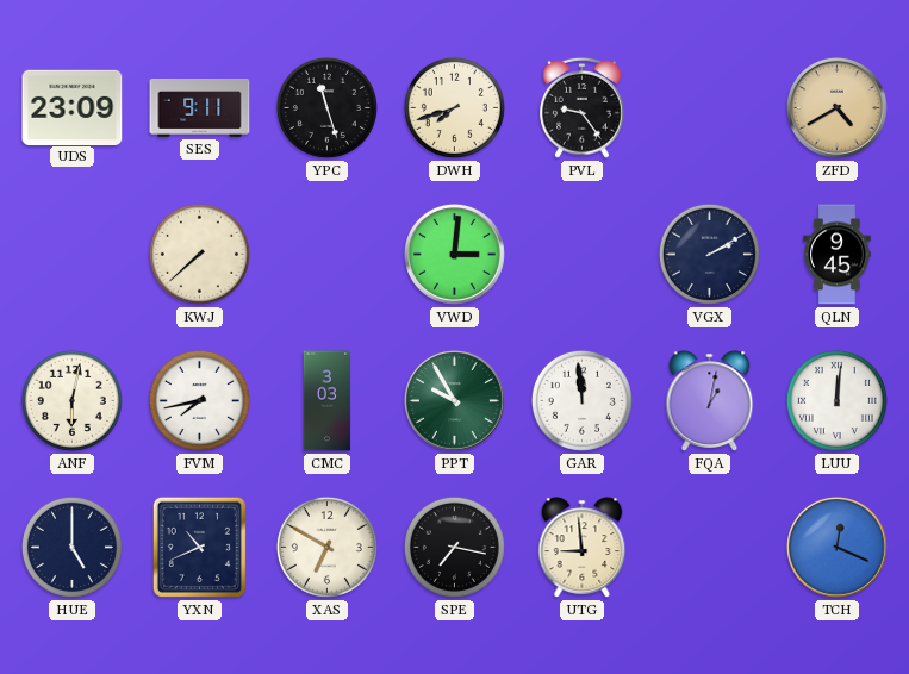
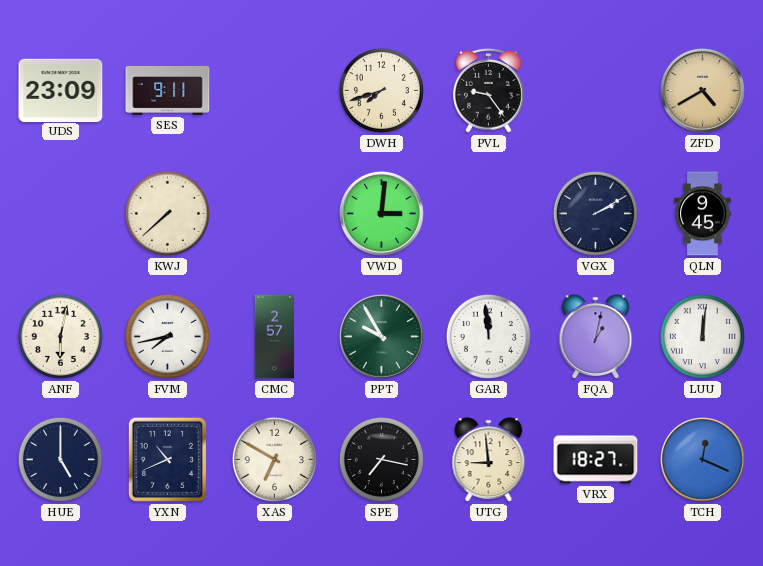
YPC: 11:27 -> none
CMC: 3:03 -> 2:57
VRX: none -> 18:27
